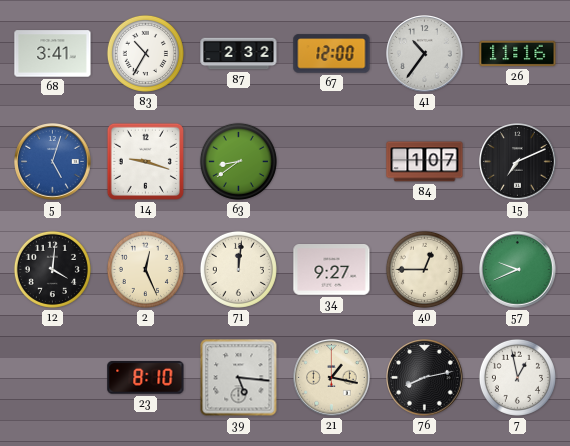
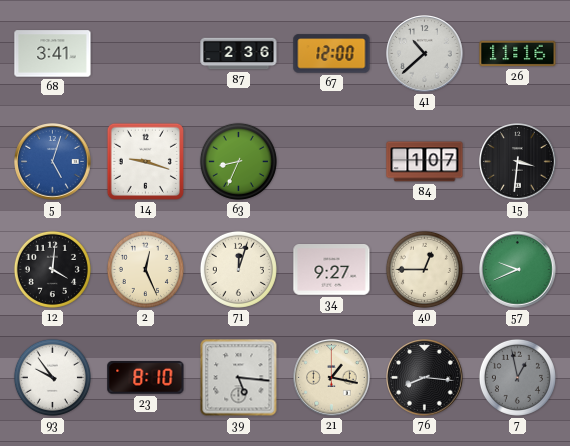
83: 10:35 -> none
87: 2:32 -> 2:36
41: 10:36 -> 10:38
63: 8:39 -> 8:34
15: 7:11 -> 3:31
71: 12:01 -> 12:03
93: none -> 9:54
76: 8:13 -> 8:16
7 dial: white -> grey
